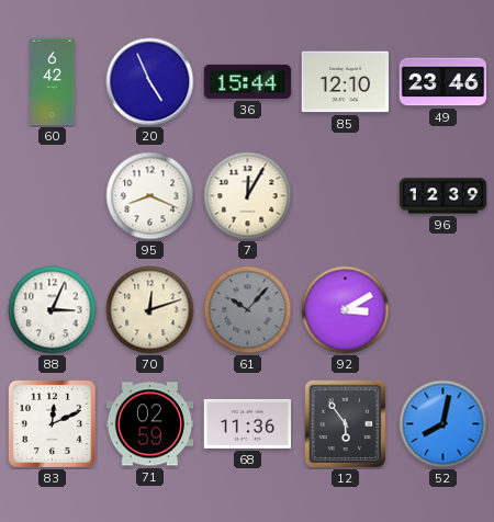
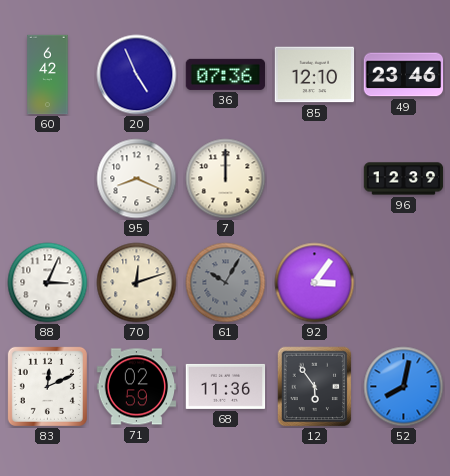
36: 15:44 -> 07:36
7: 12:05 -> 12:00
61: 10:07 -> 10:05
92: 3:10 -> 3:06
